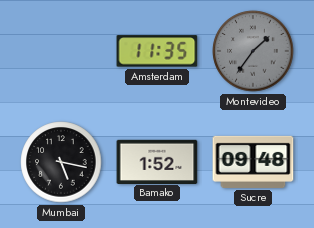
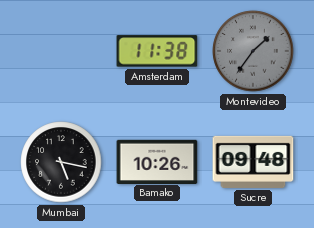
Amsterdam: 11:35 -> 11:38
Bamako: 1:52 -> 10:26
